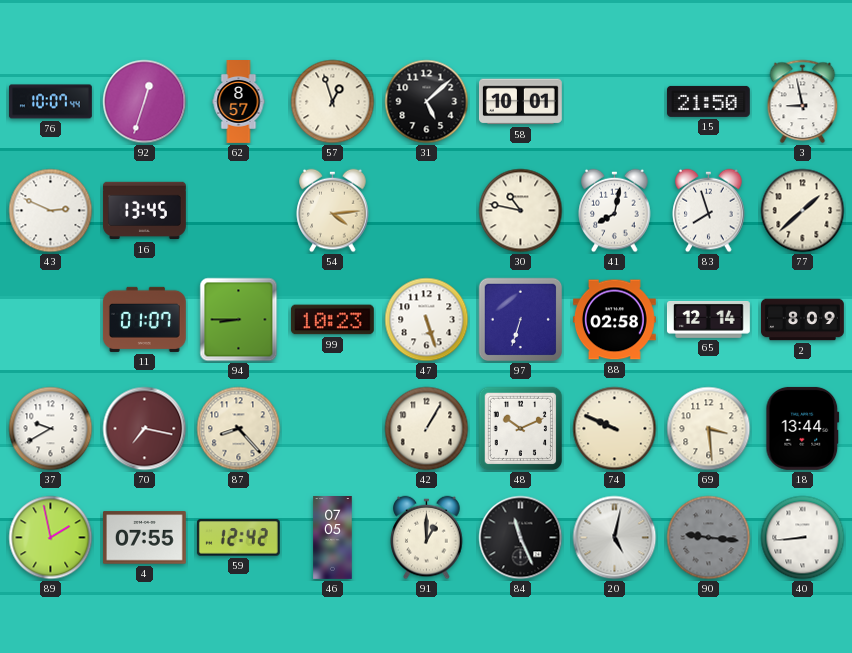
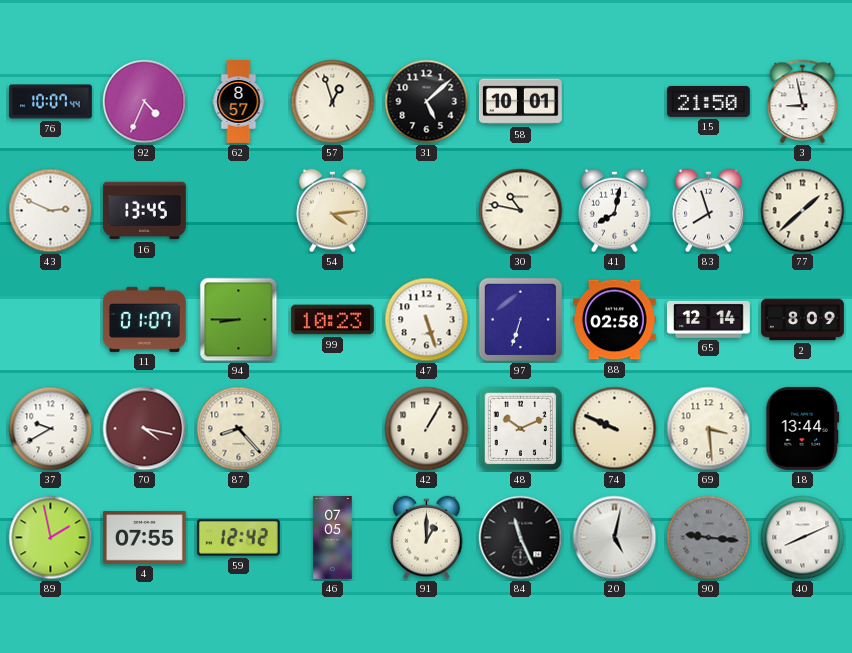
92: 12:33 -> 4:34
70: 7:17 -> 4:17
40: 8:44 -> 8:11
